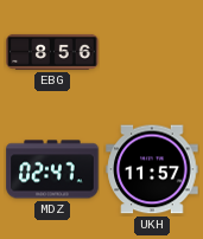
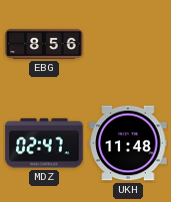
UKH: 11:57 -> 11:48
